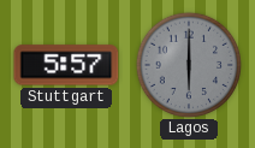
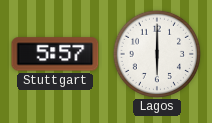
Lagos dial: grey -> white
